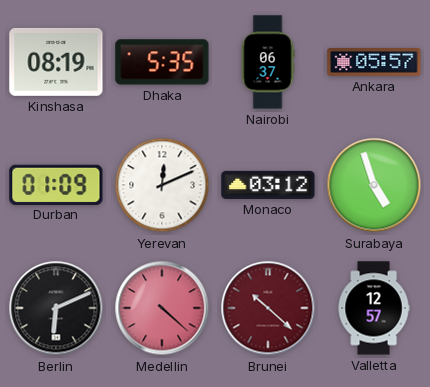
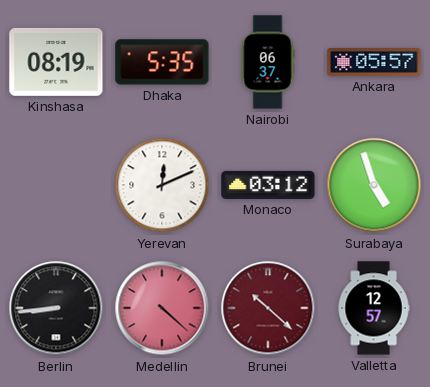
Durban: 01:09 -> none
Berlin: 6:11 -> 8:44
